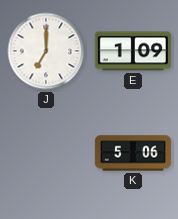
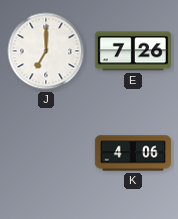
E: 1:09 -> 7:26
K: 5:06 -> 4:06
